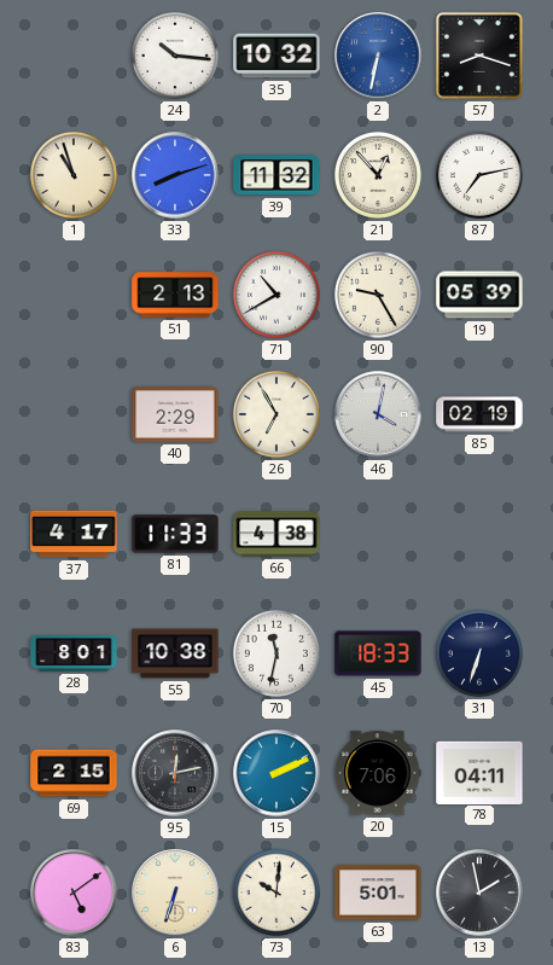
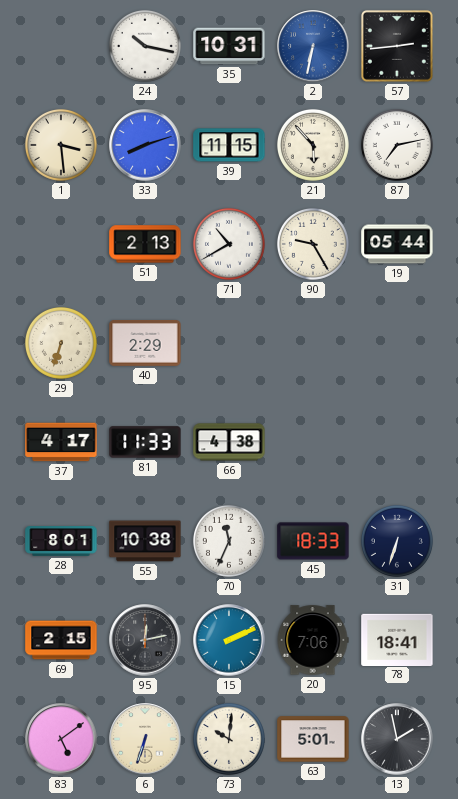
24: 10:16 -> 10:17
35: 10:32 -> 10:31
57: 8:18 -> 2:44
1: 10:57 -> 3:29
39: 11:32 -> 11:15
21: 12:53 -> 5:53
19: 05:39 -> 05:44
29: none -> 6:33
26: 6:55 -> none
46: 4:02 -> none
85: 02:19 -> none
70: 11:32 -> 11:34
78: 04:11 -> 18:41
